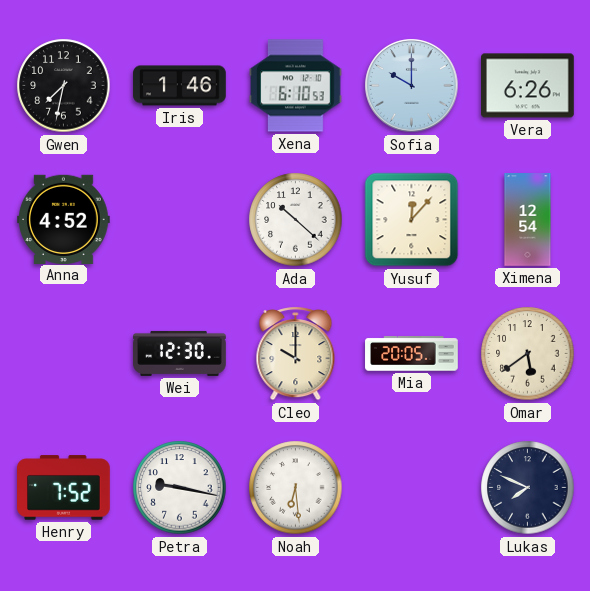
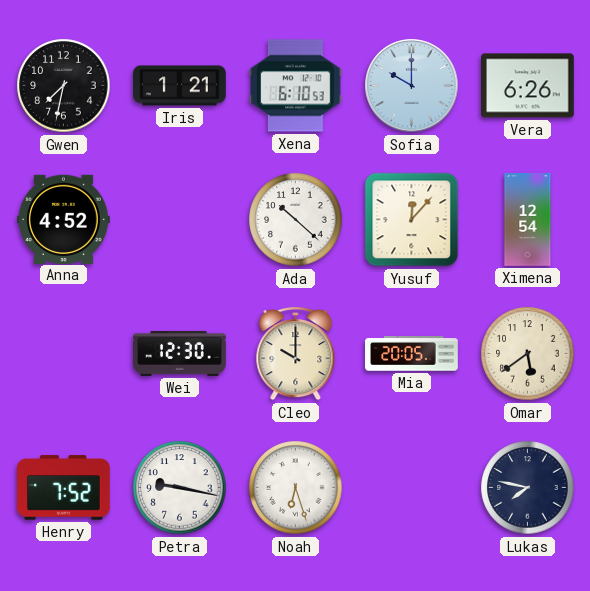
Iris: 1:46 -> 1:21
Noah: 6:29 -> 6:27
Lukas: 7:49 -> 7:47
